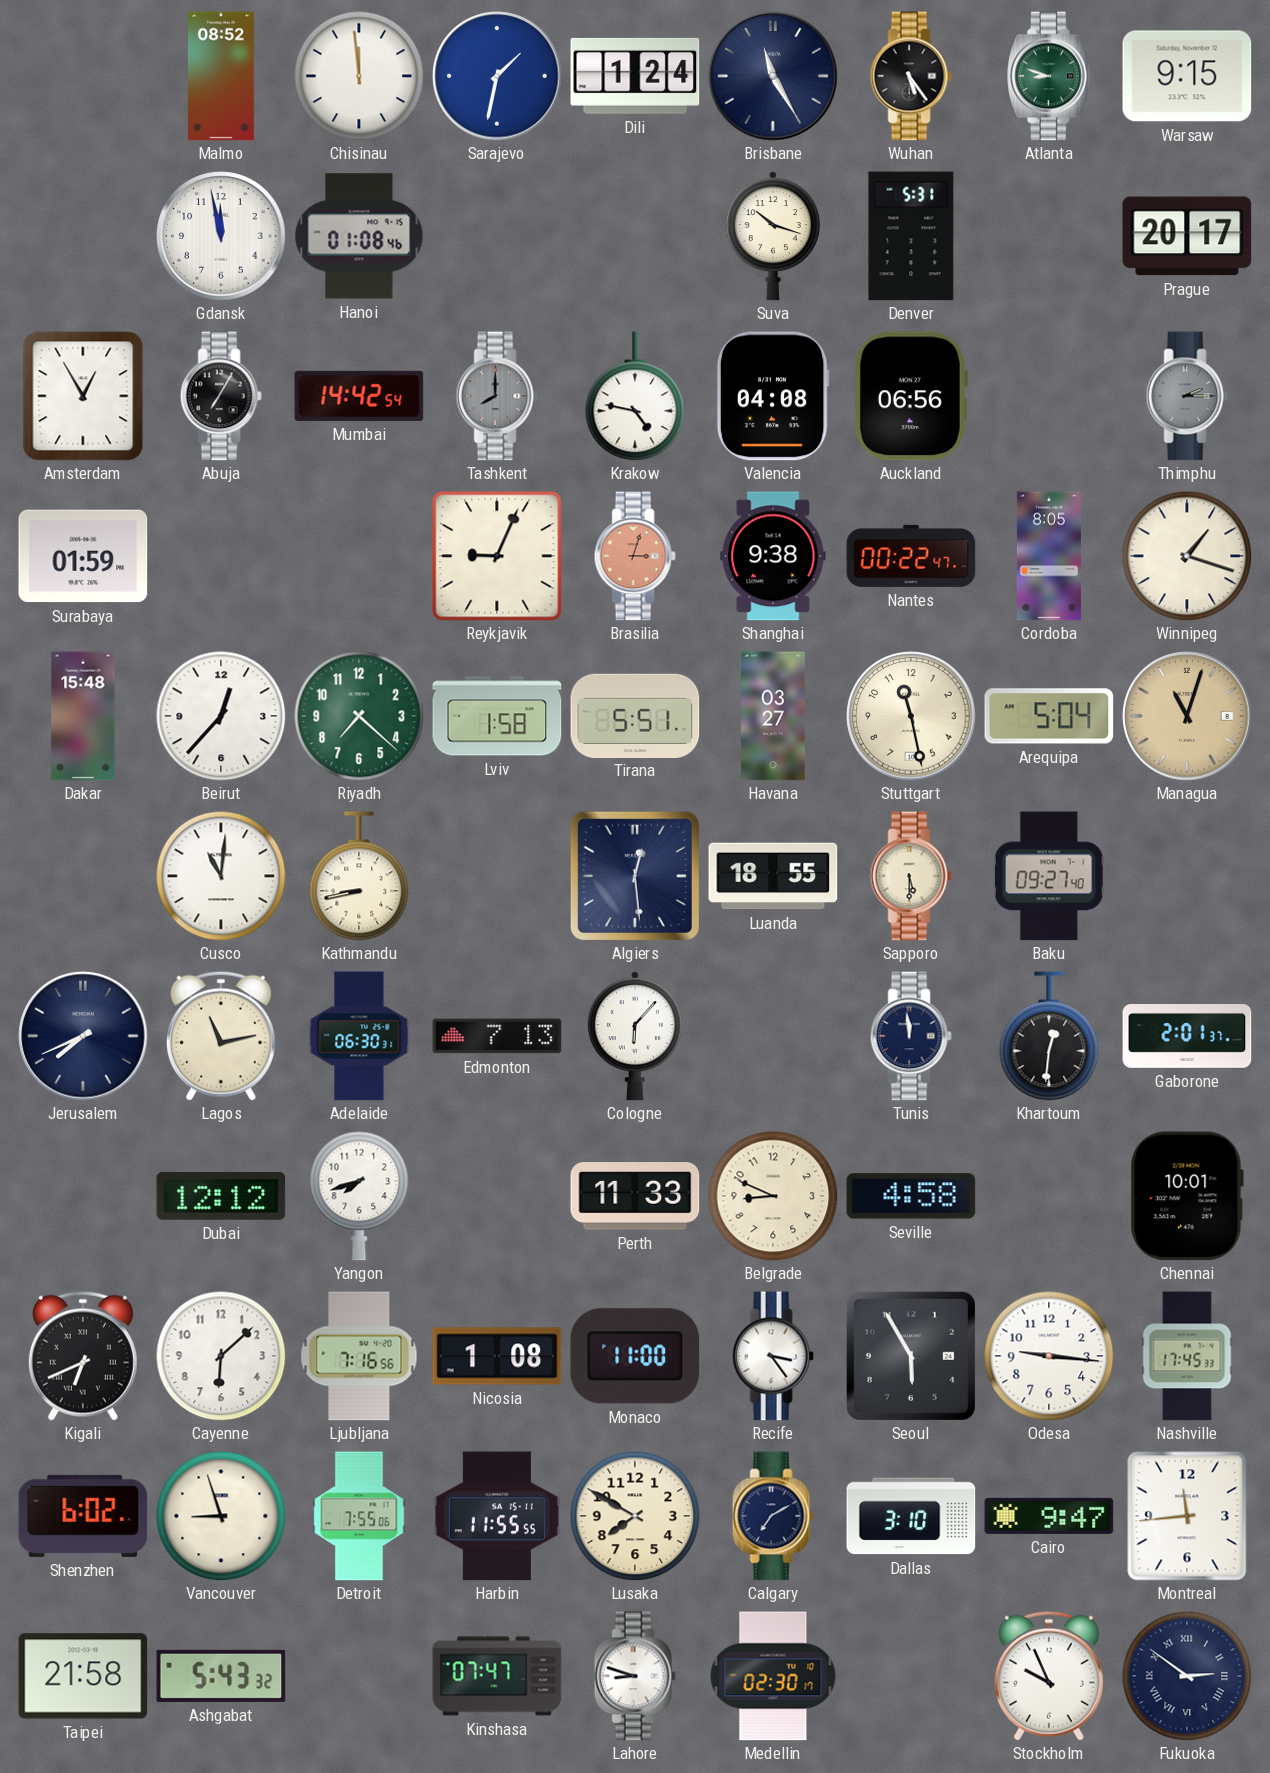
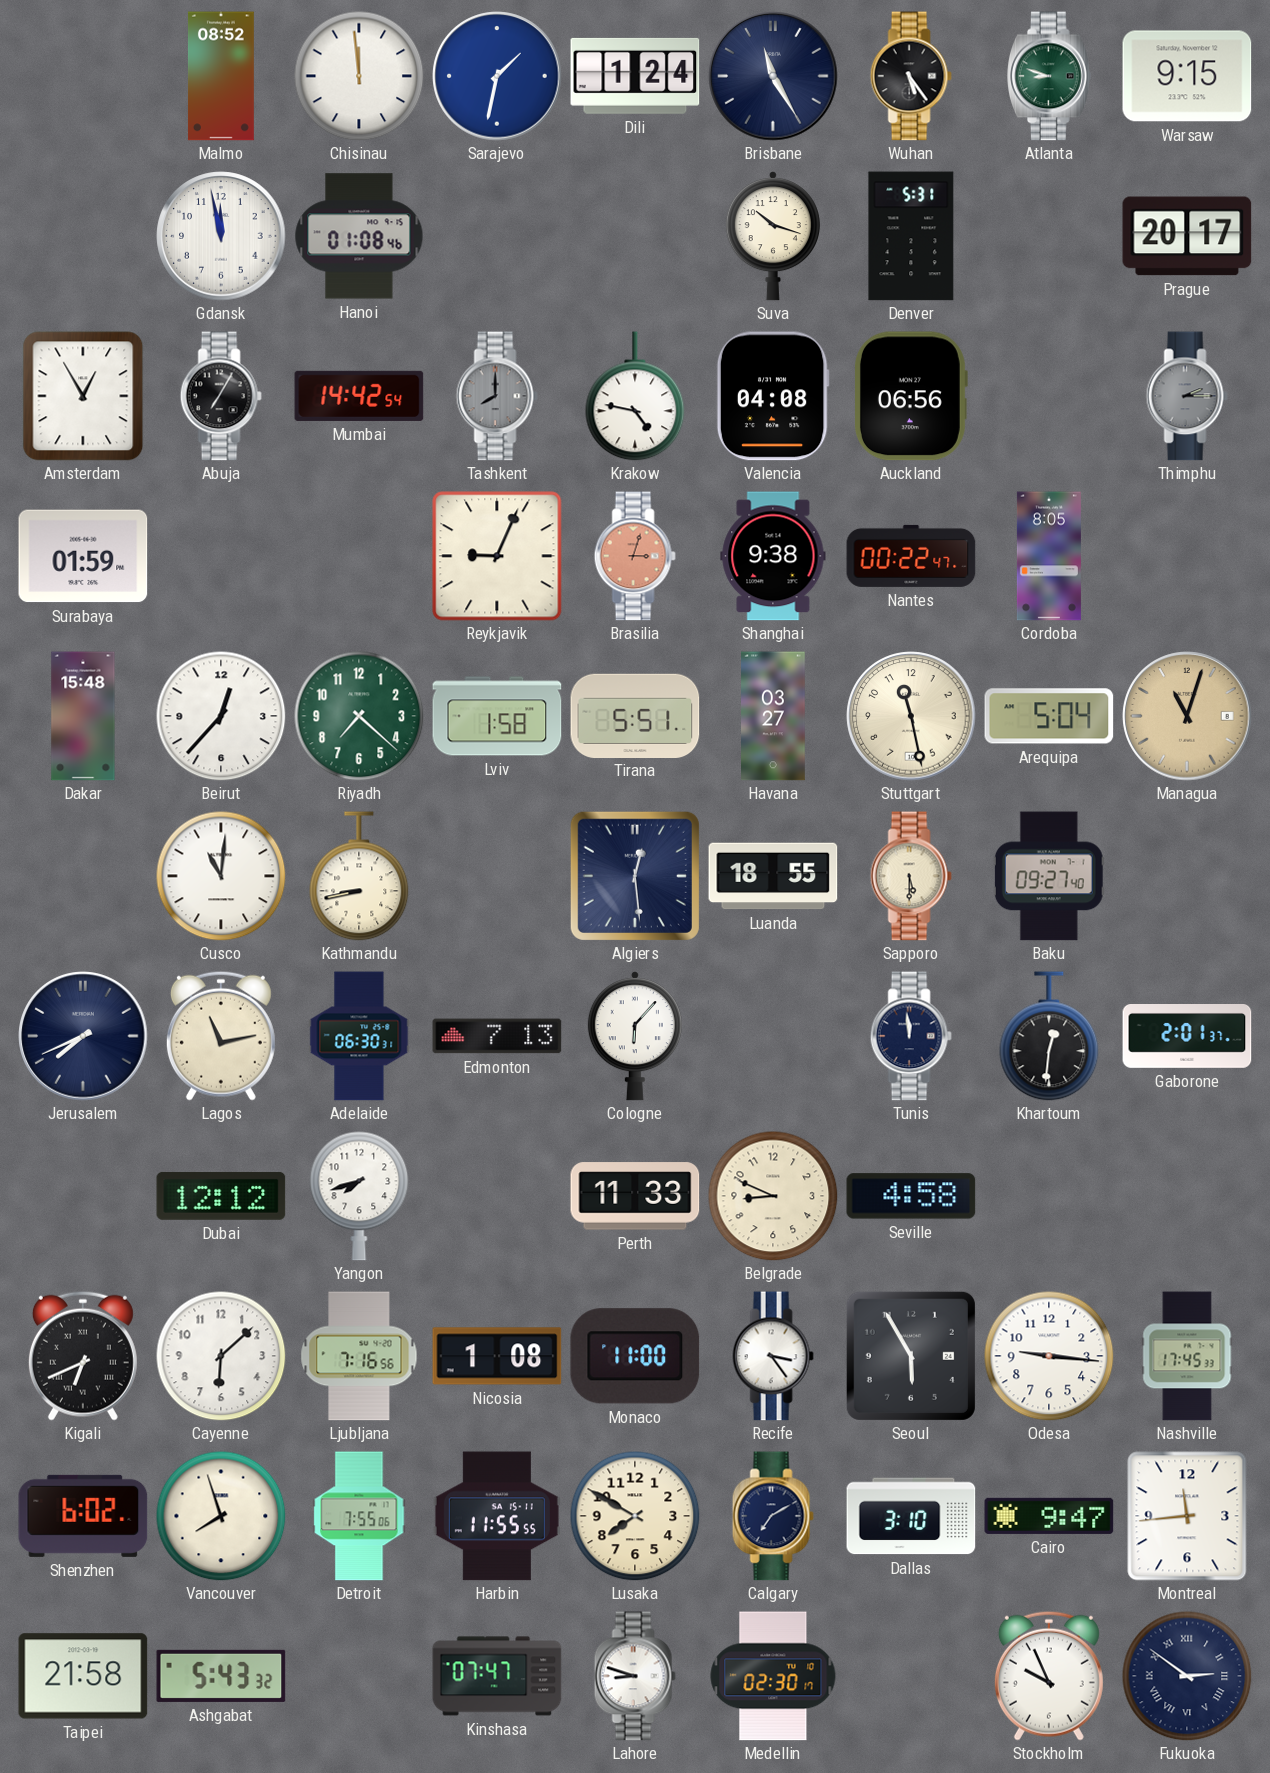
Winnipeg: 1:18 -> none
Chennai: 10:01 -> none
Vancouver: 8:57 -> 7:57
